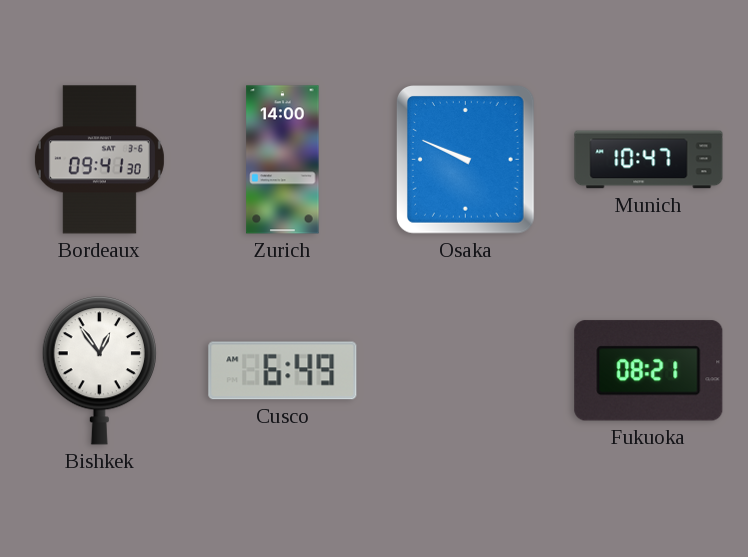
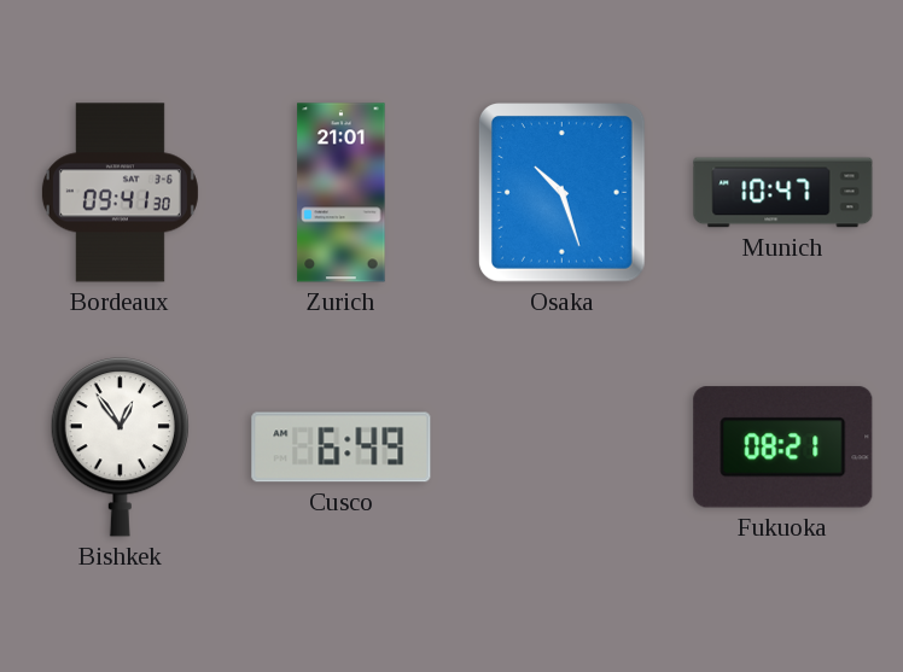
Zurich: 14:00 -> 21:01
Osaka: 9:49 -> 10:27
